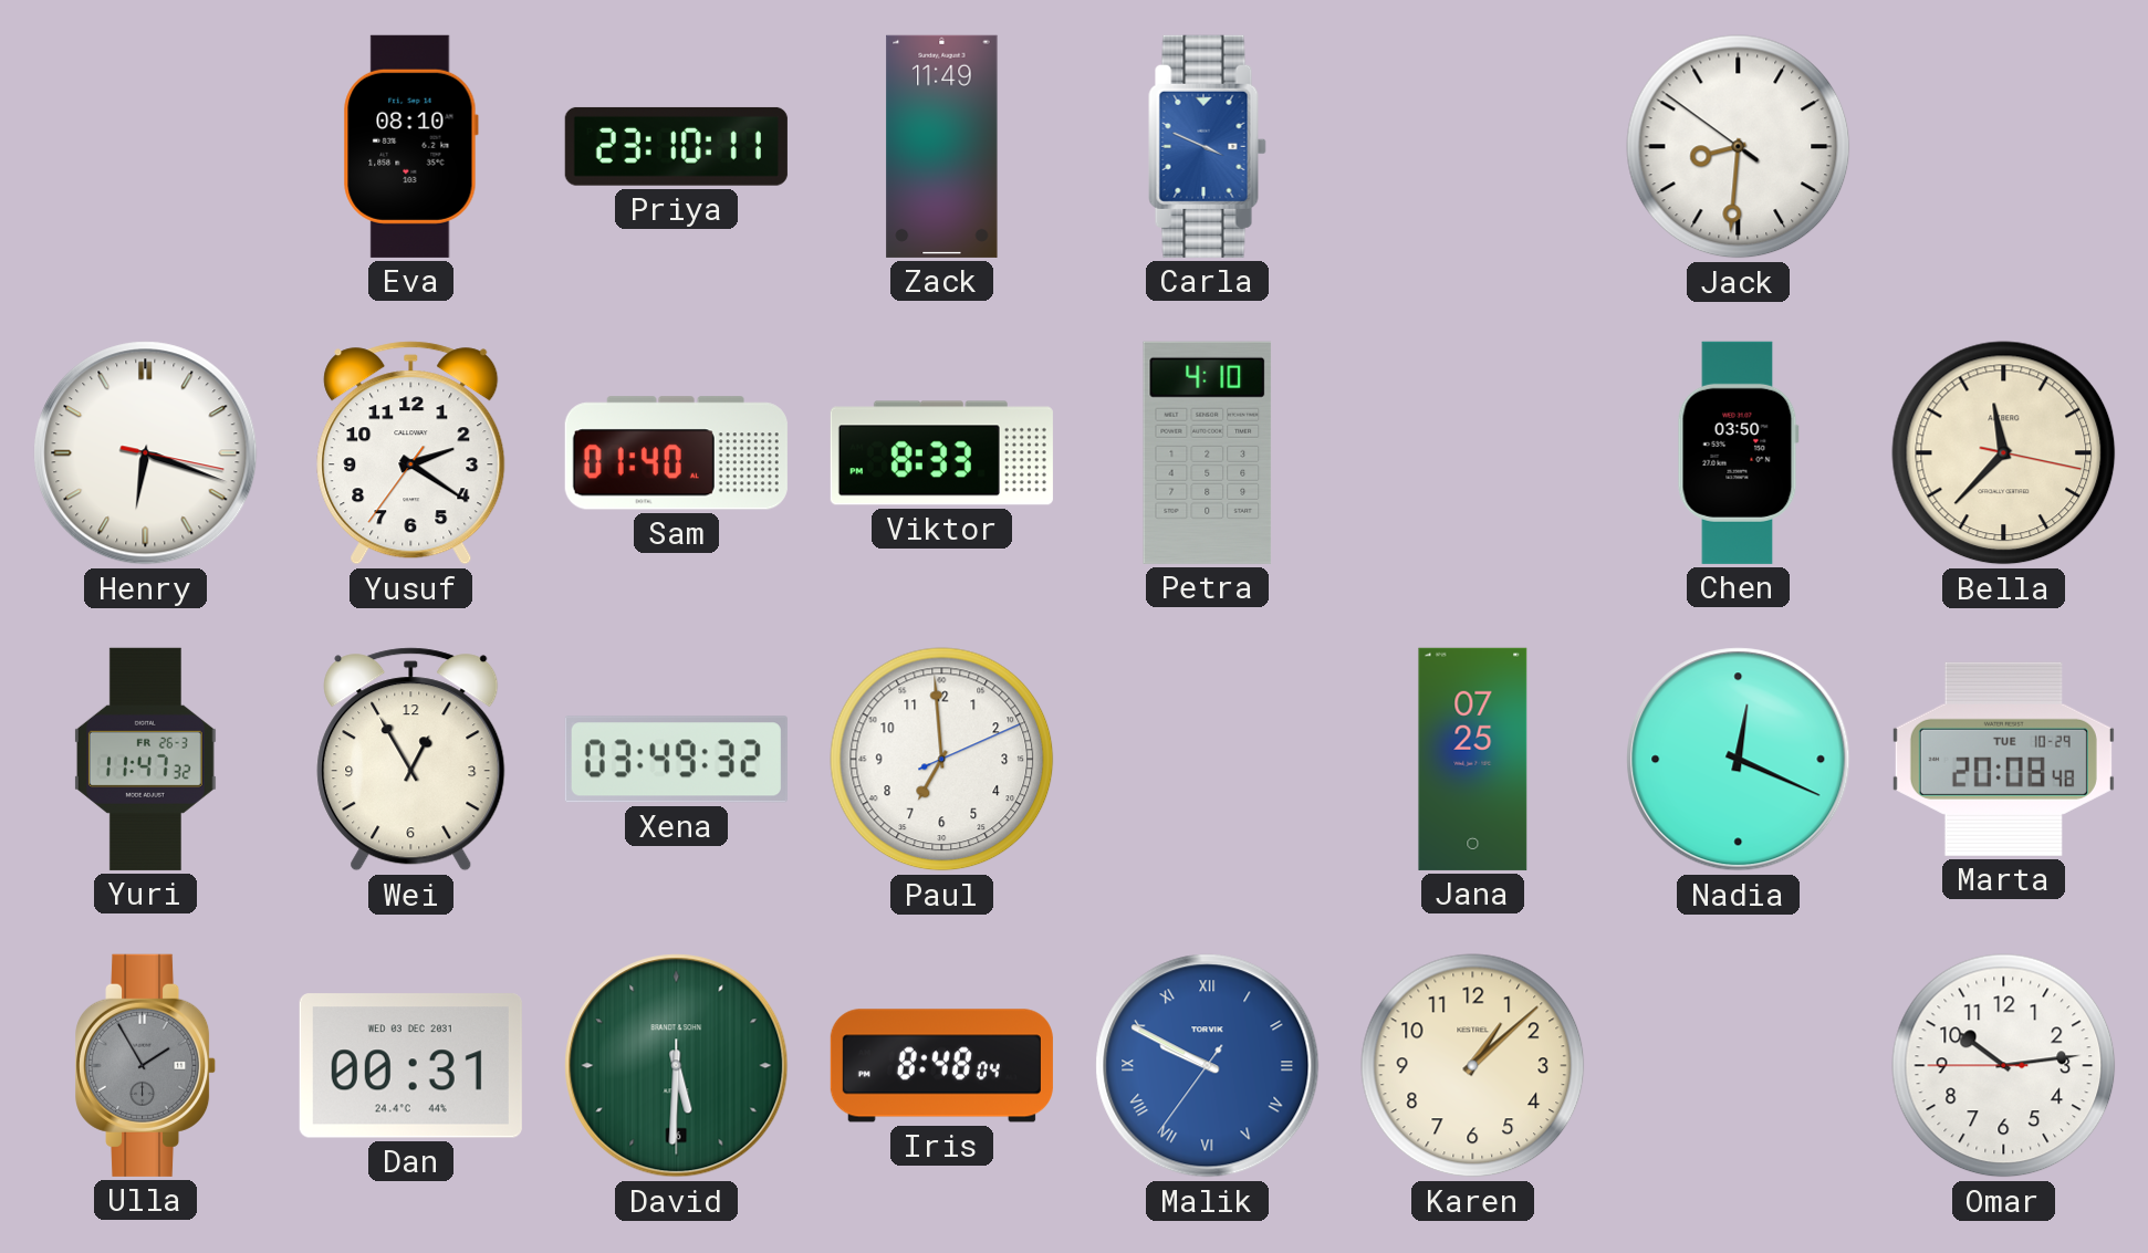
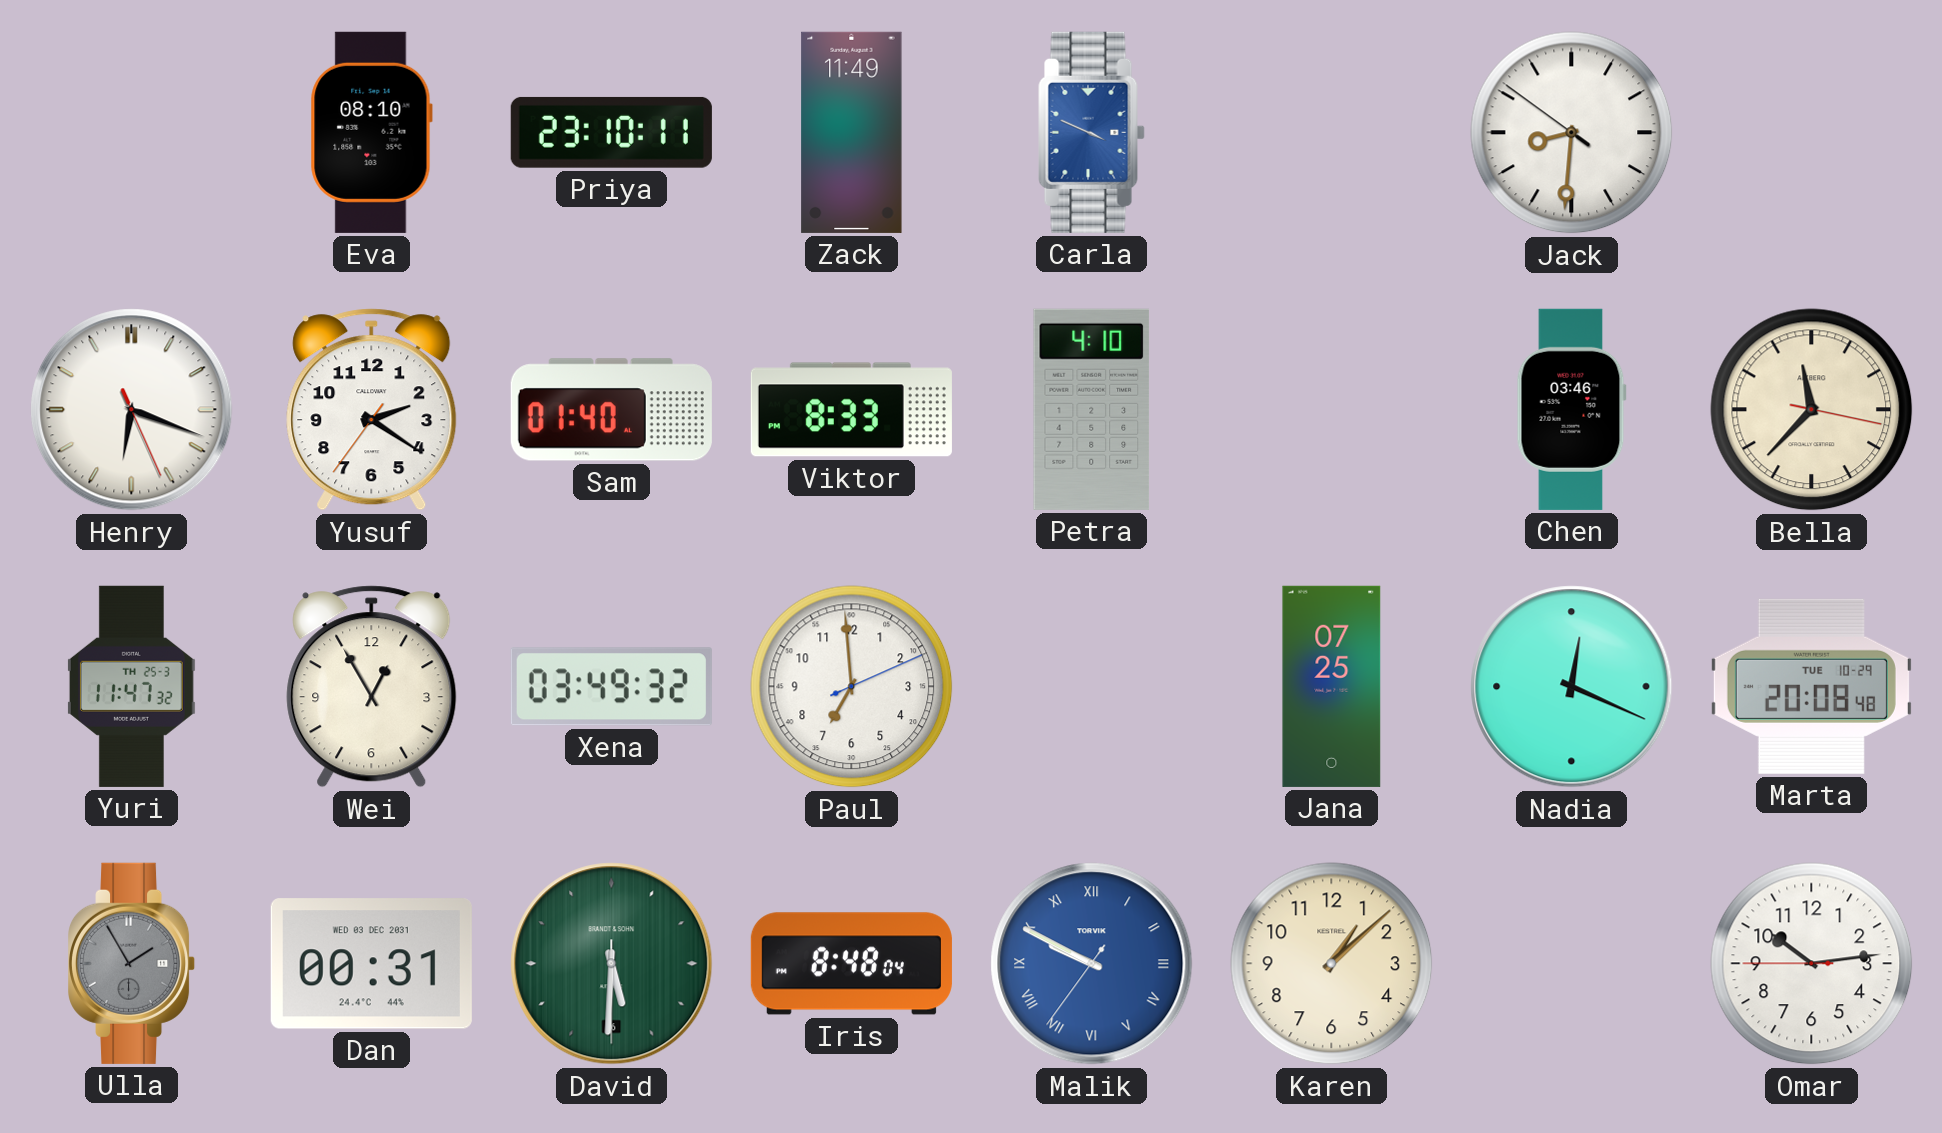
Henry: 6:18:17 -> 6:18:26
Chen: 03:50 -> 03:46
Yuri date: FR 26-3 -> TH 25-3
